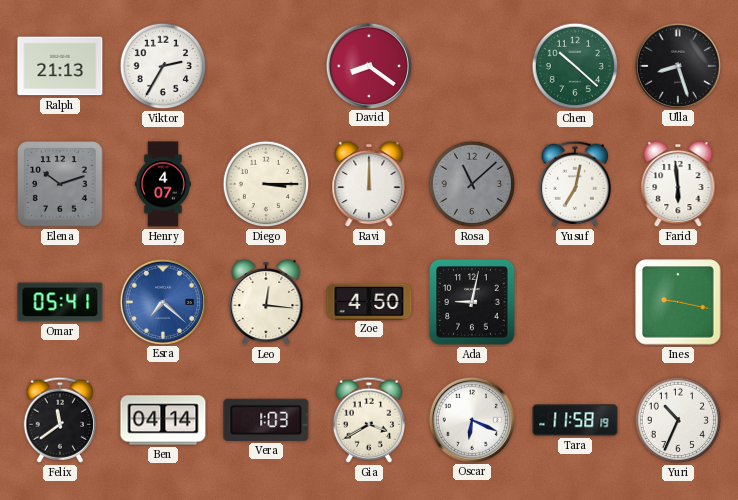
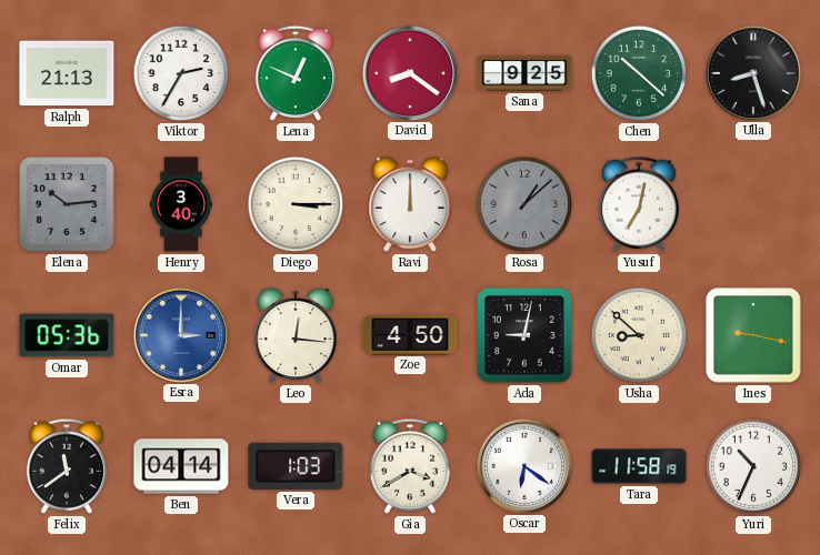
Lena: none -> 12:49
Sana: none -> 9:25
Elena: 10:12 -> 10:14
Henry: 4:07 -> 3:40
Rosa: 11:08 -> 1:08
Farid: 5:59 -> none
Omar: 05:41 -> 05:36
Esra: 7:22 -> 3:00
Usha: none -> 8:52
Oscar: 6:19 -> 6:21
